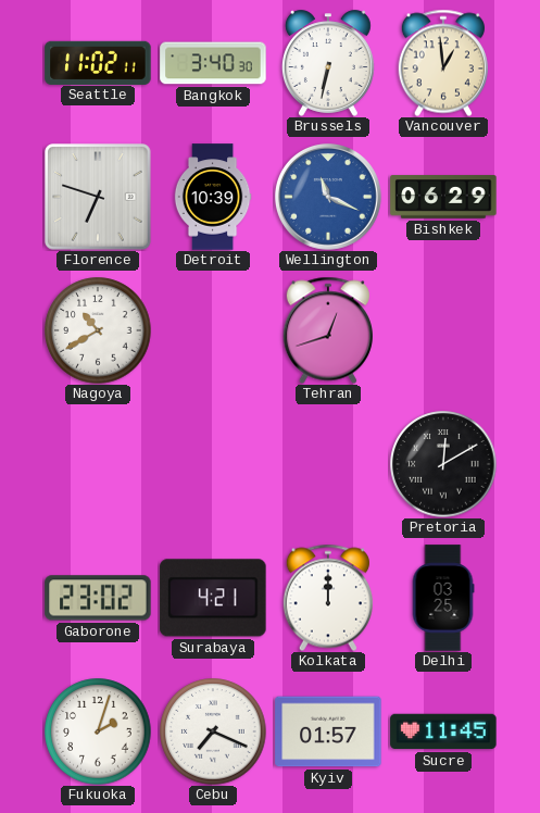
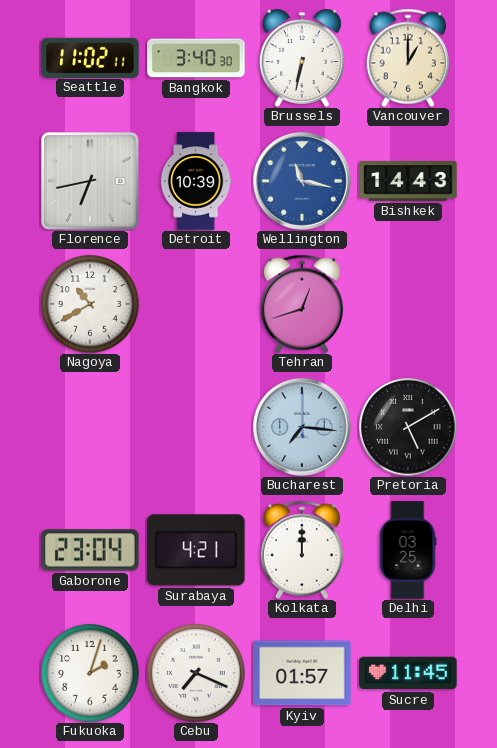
Vancouver: 12:59 -> 1:00
Florence: 6:48 -> 6:43
Wellington: 11:19 -> 11:17
Bishkek: 06:29 -> 14:43
Bucharest: none -> 7:16
Pretoria: 12:10 -> 5:10
Gaborone: 23:02 -> 23:04
